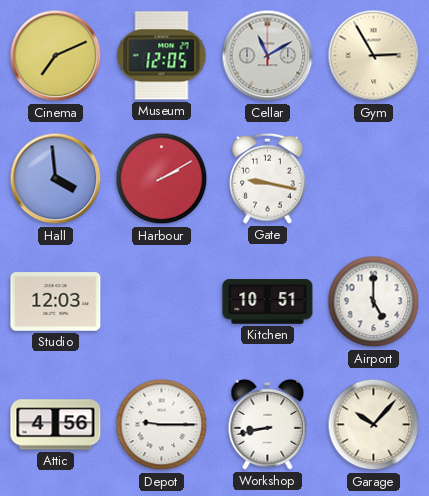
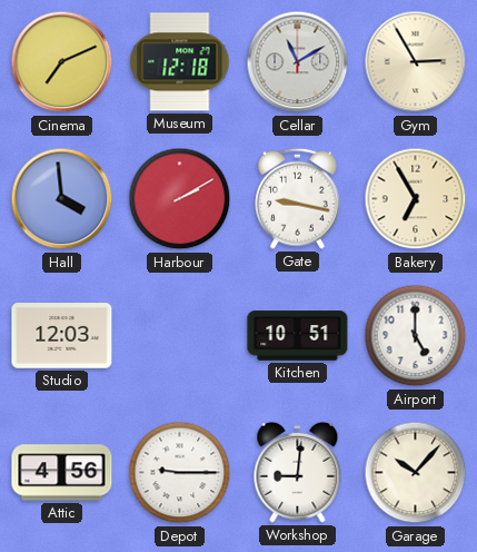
Museum: 12:05 -> 12:18
Bakery: none -> 6:55
Workshop: 8:43 -> 9:01
